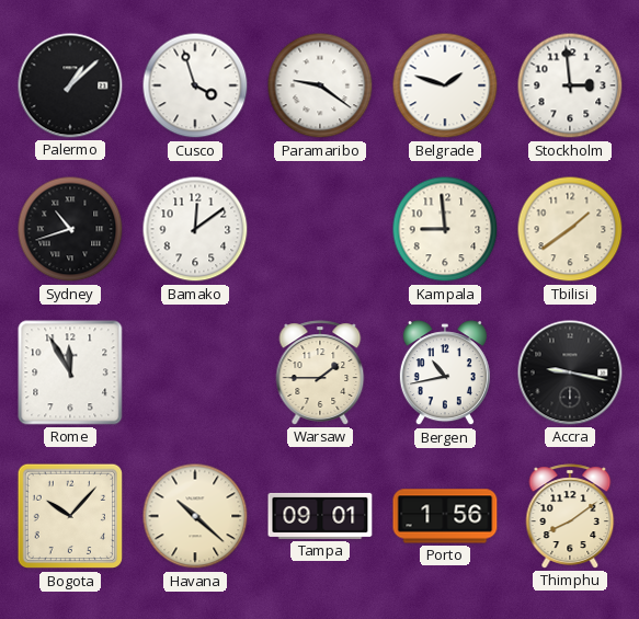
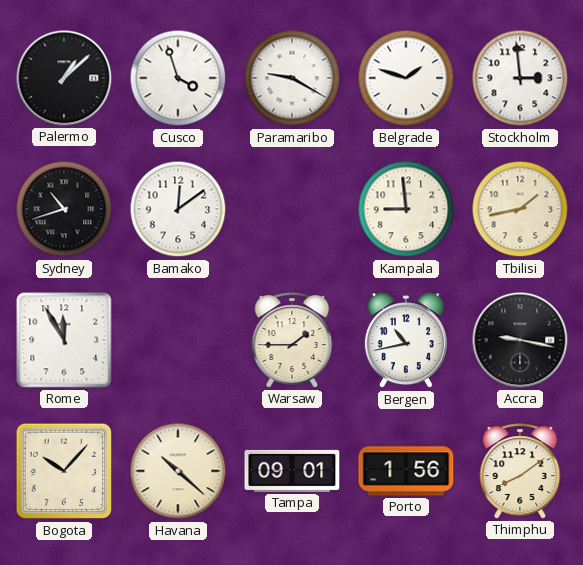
Paramaribo: 9:21 -> 9:20
Tbilisi: 1:39 -> 1:43
